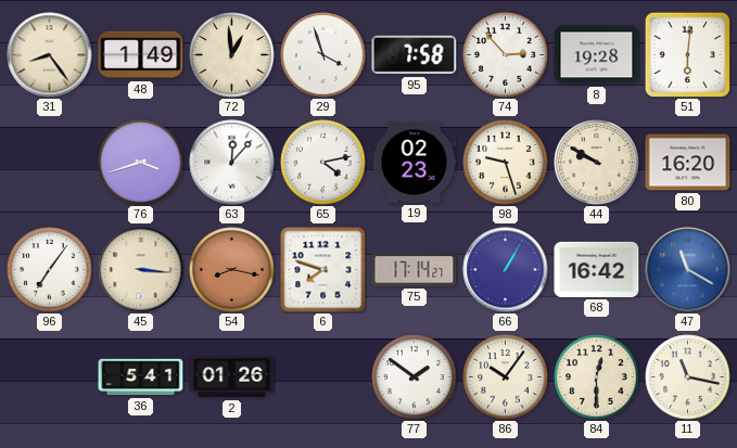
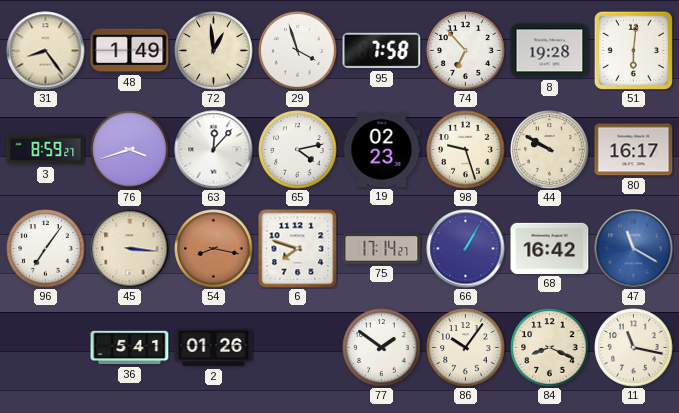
74: 2:53 -> 6:53
3: none -> 8:59
80: 16:20 -> 16:17
84: 12:30 -> 8:19
